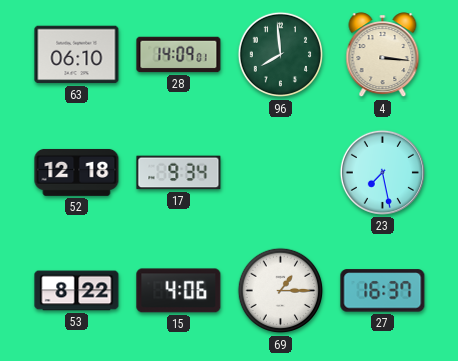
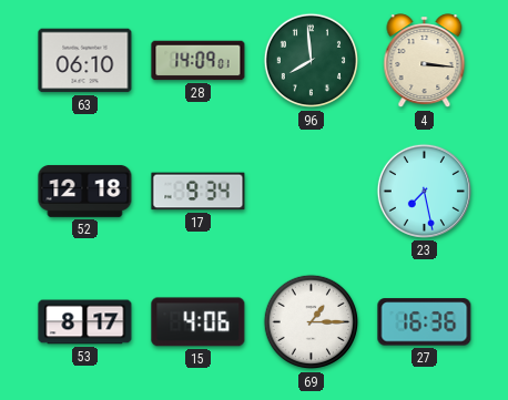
53: 8:22 -> 8:17
27: 16:37 -> 16:36
